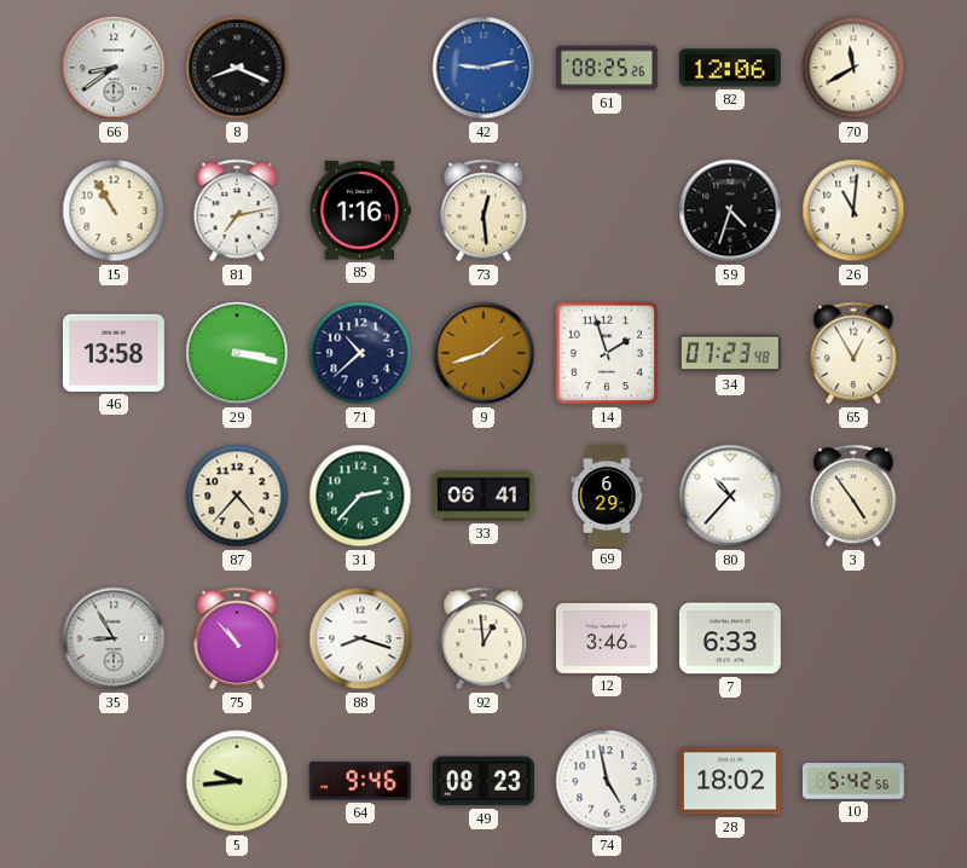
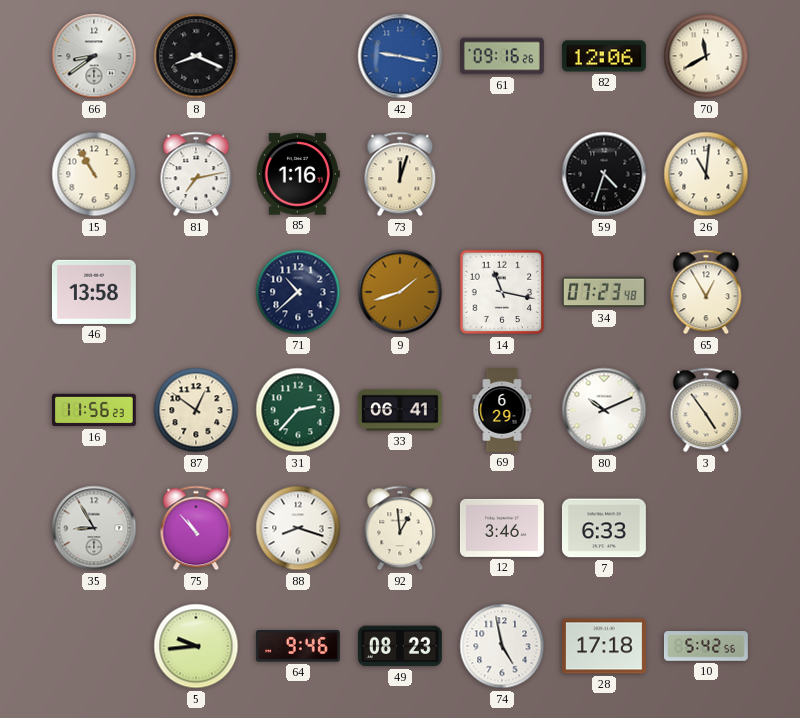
42: 9:13 -> 9:17
61: 08:25 -> 09:16
73: 12:29 -> 12:03
29: 3:17 -> none
14: 1:57 -> 11:17
16: none -> 11:56
87: 4:37 -> 12:51
80: 10:37 -> 10:11
28: 18:02 -> 17:18
